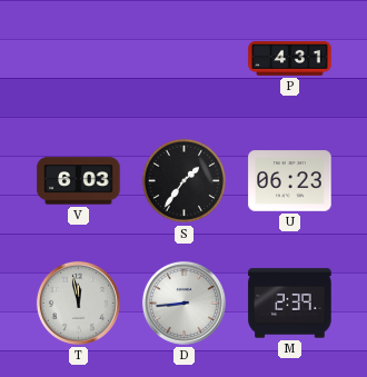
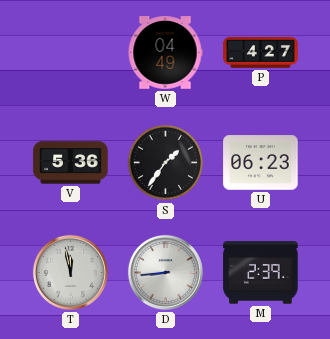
W: none -> 04:49
P: 4:31 -> 4:27
V: 6:03 -> 5:36
